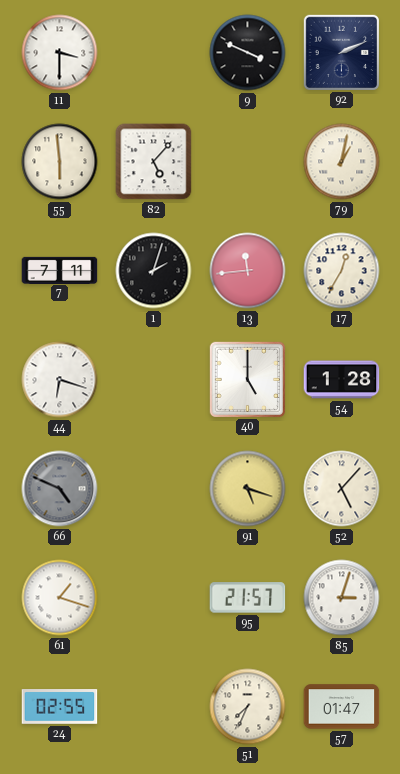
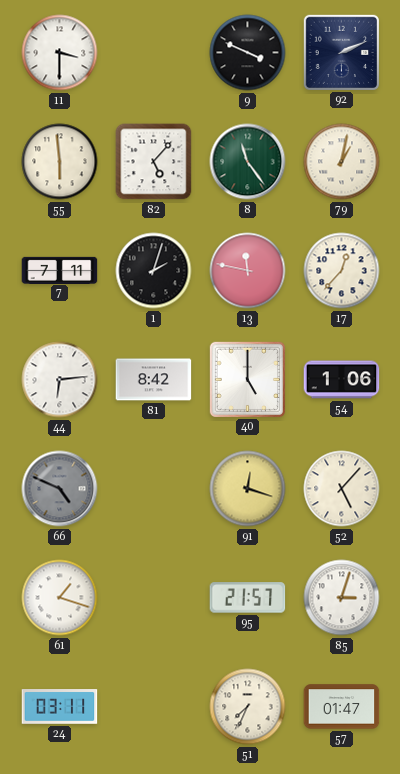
8: none -> 11:24
13: 11:44 -> 11:47
17: 12:35 -> 12:37
44: 6:18 -> 6:14
81: none -> 8:42
54: 1:28 -> 1:06
91: 5:18 -> 12:18
24: 02:55 -> 03:11
